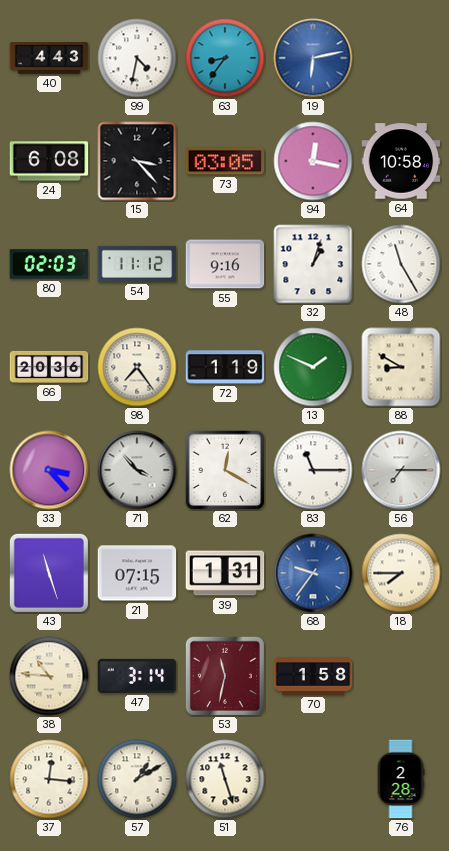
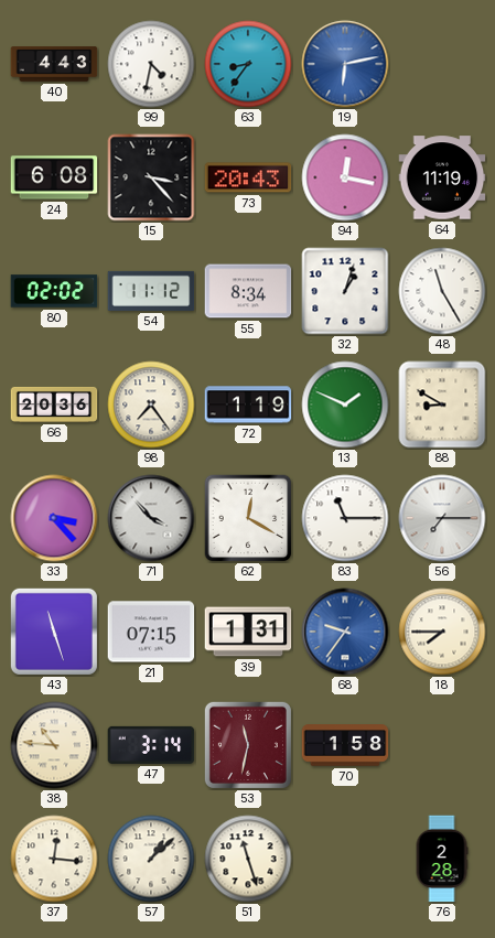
73: 03:05 -> 20:43
64: 10:58 -> 11:19
80: 02:03 -> 02:02
55: 9:16 -> 8:34
57: 1:10 -> 1:08
